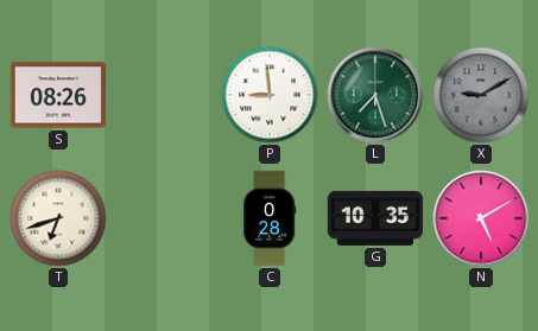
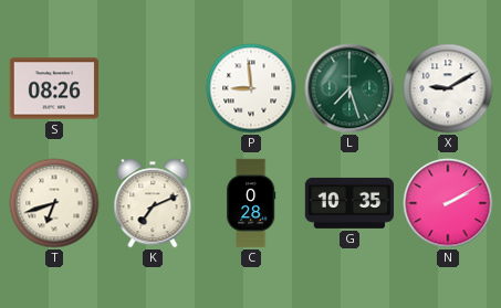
X dial: grey -> white
K: none -> 7:11
N: 5:10 -> 2:10
